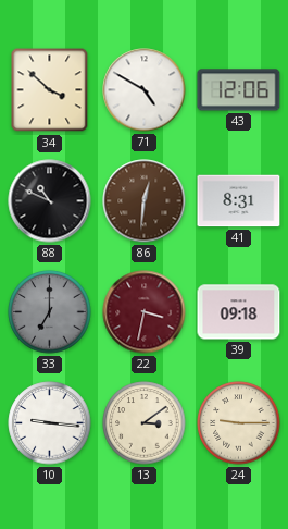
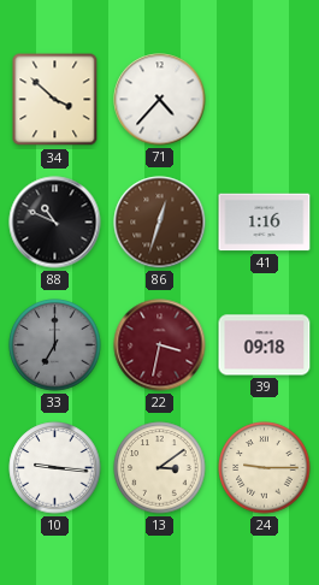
71: 4:50 -> 4:37
43: 12:06 -> none
86: 12:31 -> 12:33
41: 8:31 -> 1:16
